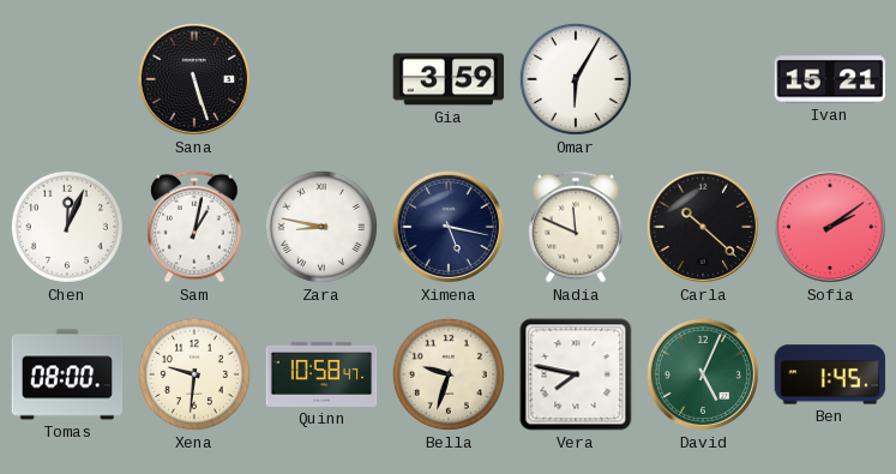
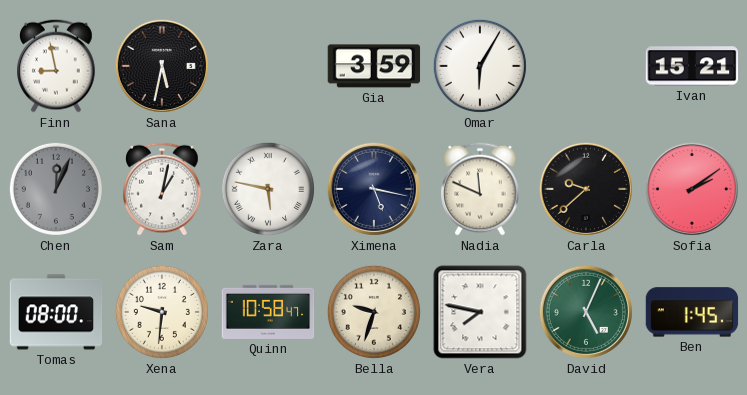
Finn: none -> 8:58
Sana: 5:27 -> 5:32
Chen dial: white -> grey
Zara: 8:47 -> 5:47
Carla: 10:22 -> 9:38
